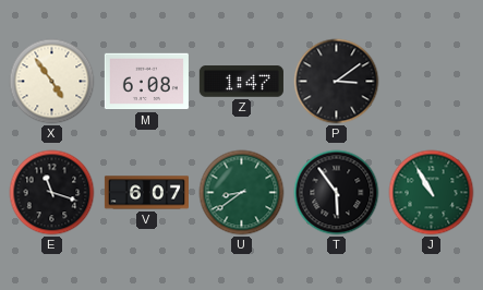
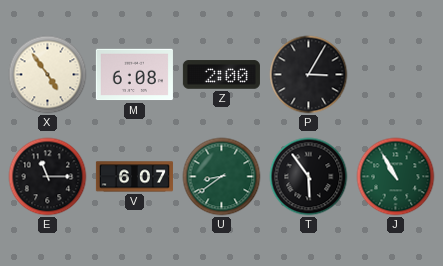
Z: 1:47 -> 2:00
P: 3:09 -> 3:05
E: 11:18 -> 11:15
